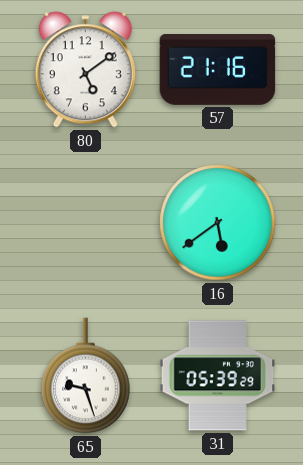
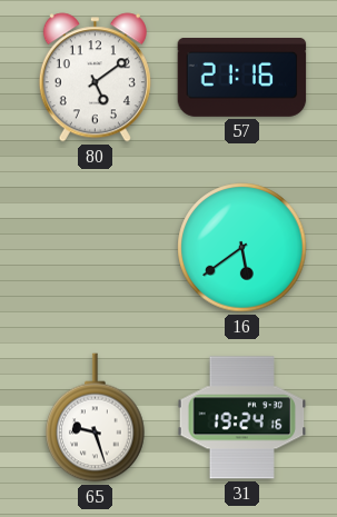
31: 05:39 -> 19:24
